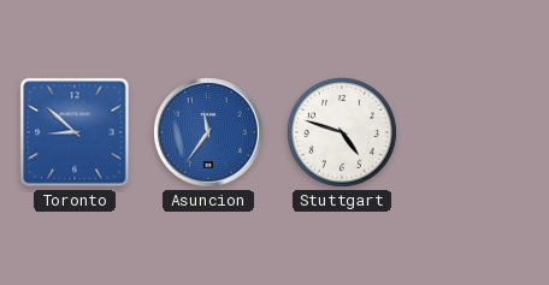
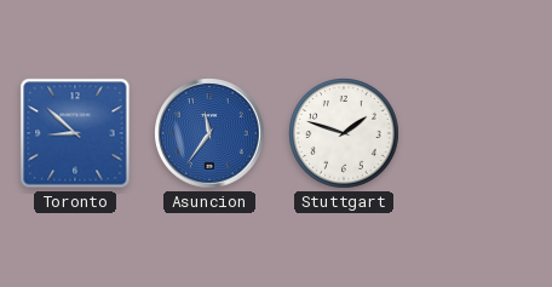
Stuttgart: 4:48 -> 1:48
